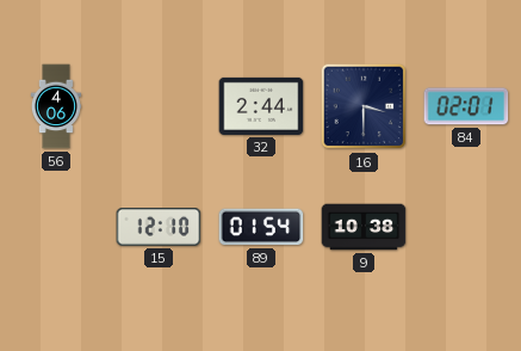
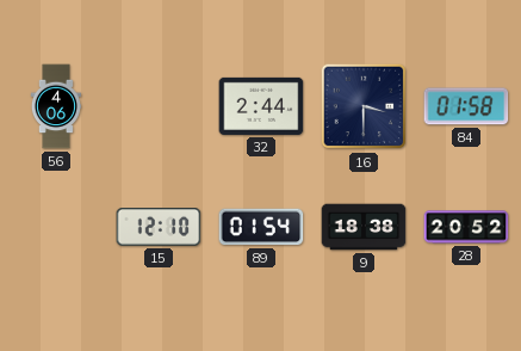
84: 02:01 -> 01:58
9: 10:38 -> 18:38
28: none -> 20:52
